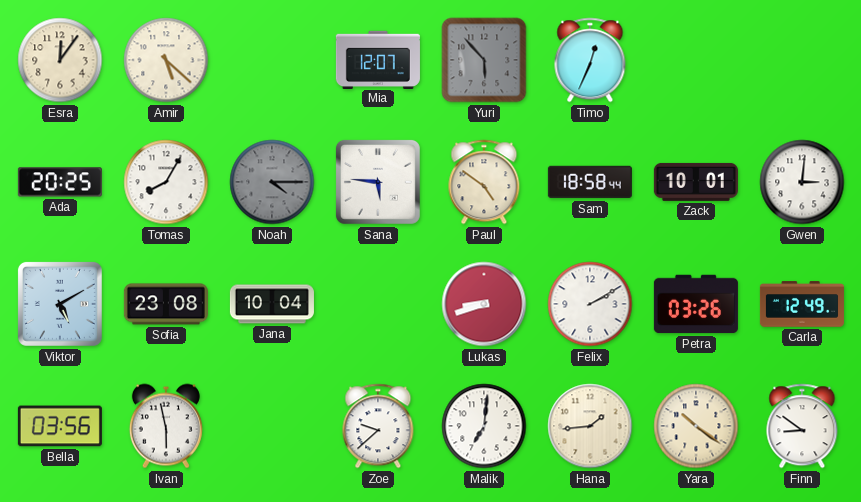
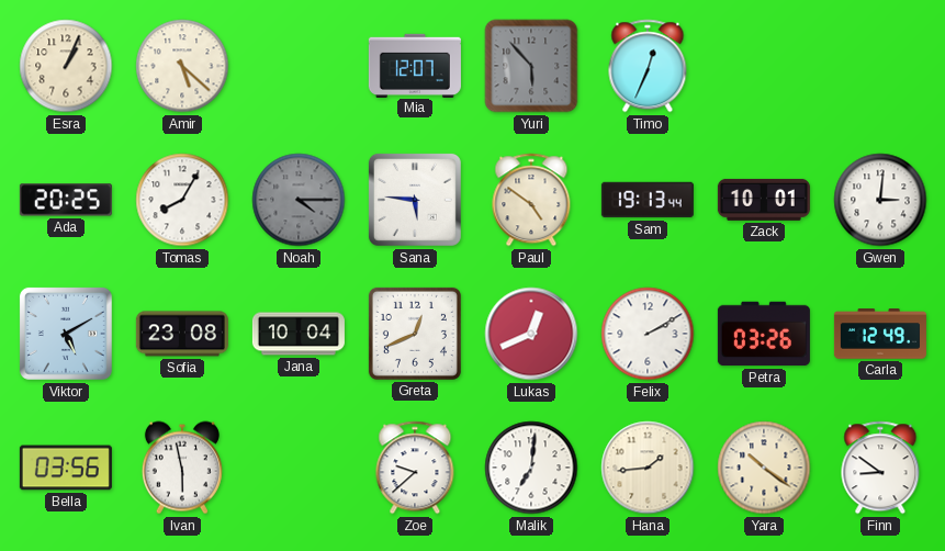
Esra: 12:06 -> 1:04
Sam: 18:58 -> 19:13
Greta: none -> 12:41
Lukas: 8:42 -> 12:41
